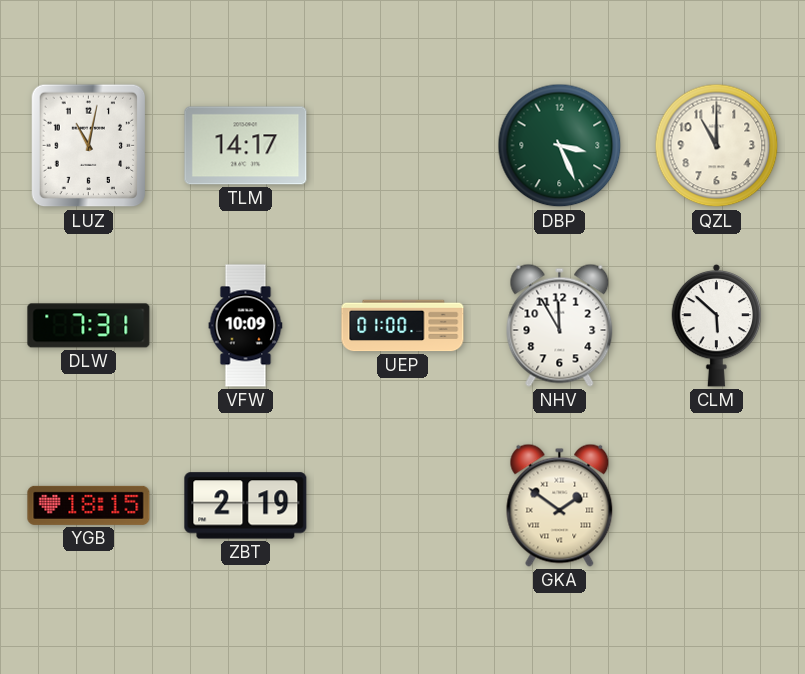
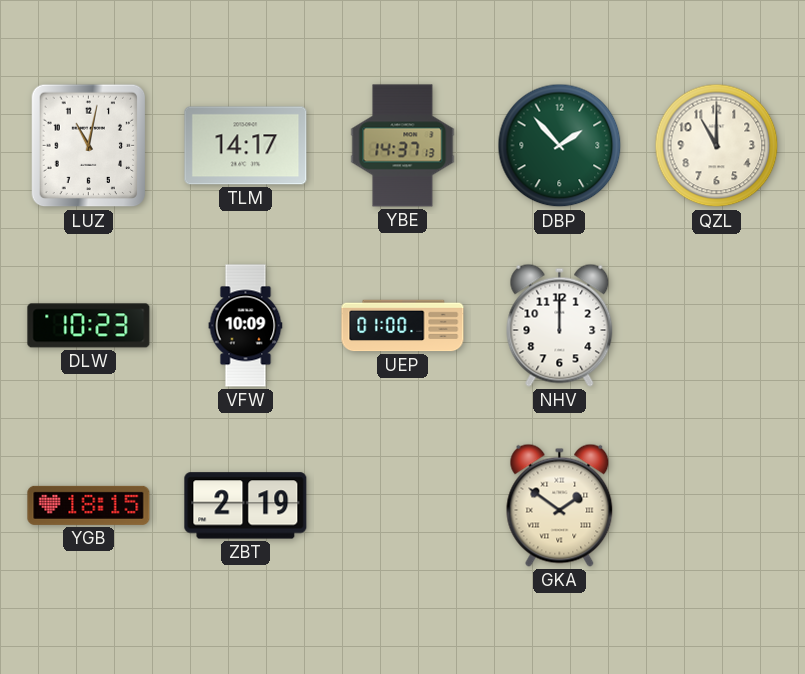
YBE: none -> 14:37
DBP: 3:26 -> 1:53
DLW: 7:31 -> 10:23
NHV: 11:55 -> 12:00
CLM: 5:52 -> none
